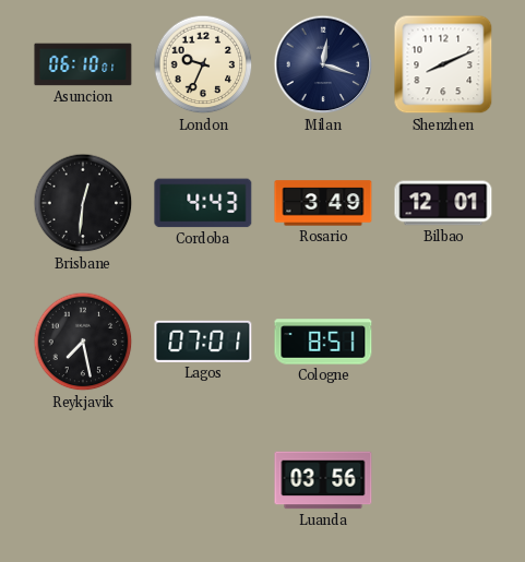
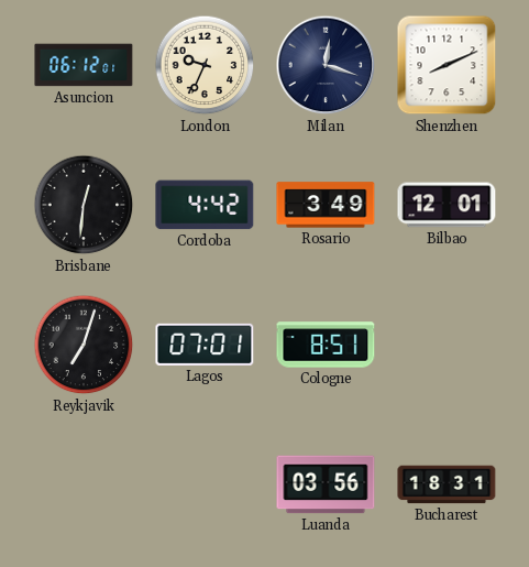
Asuncion: 06:10 -> 06:12
Cordoba: 4:43 -> 4:42
Reykjavik: 7:28 -> 7:03
Bucharest: none -> 18:31
